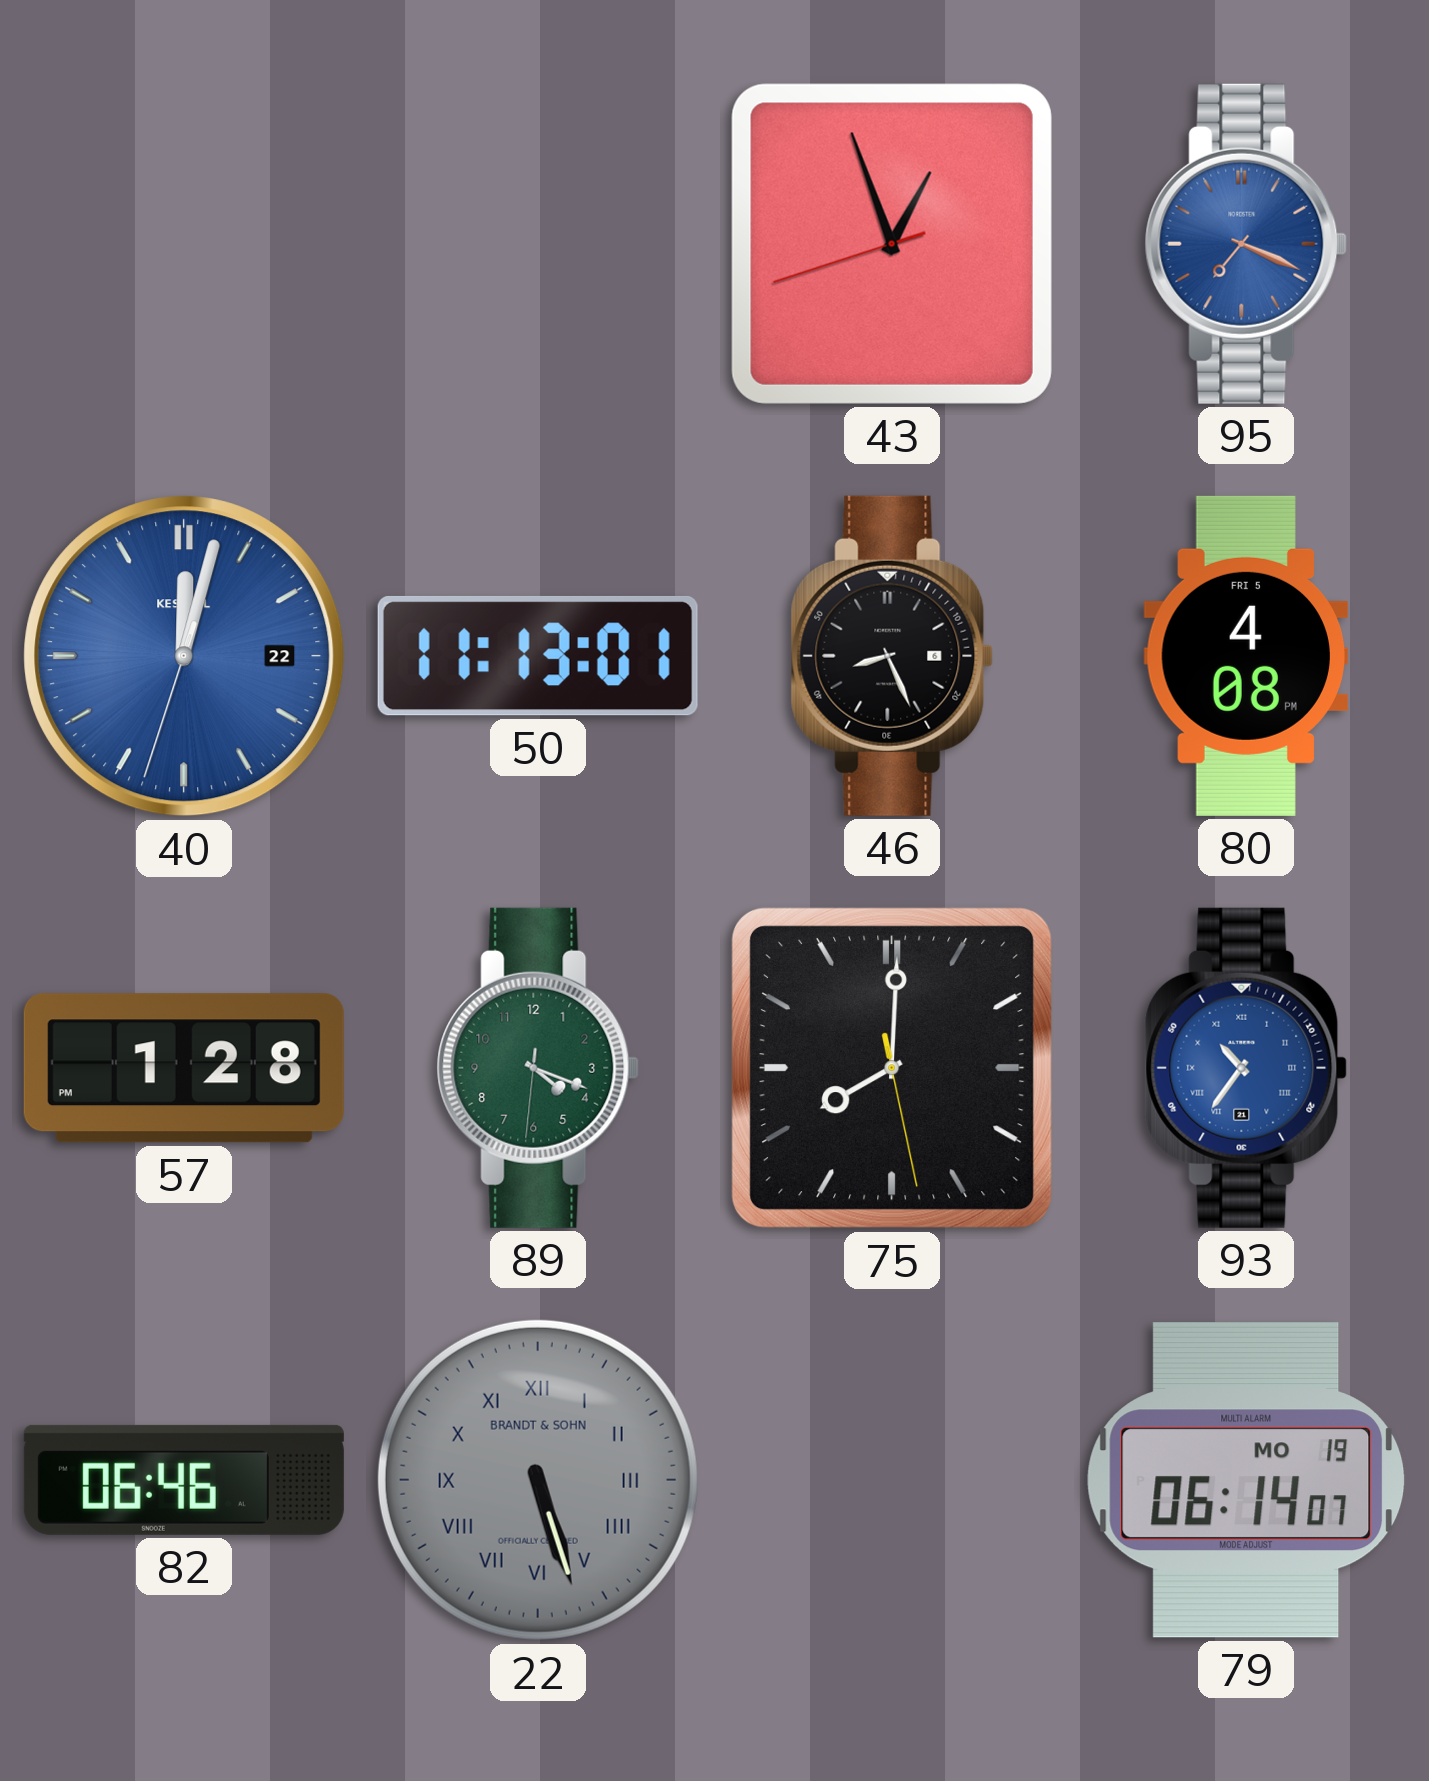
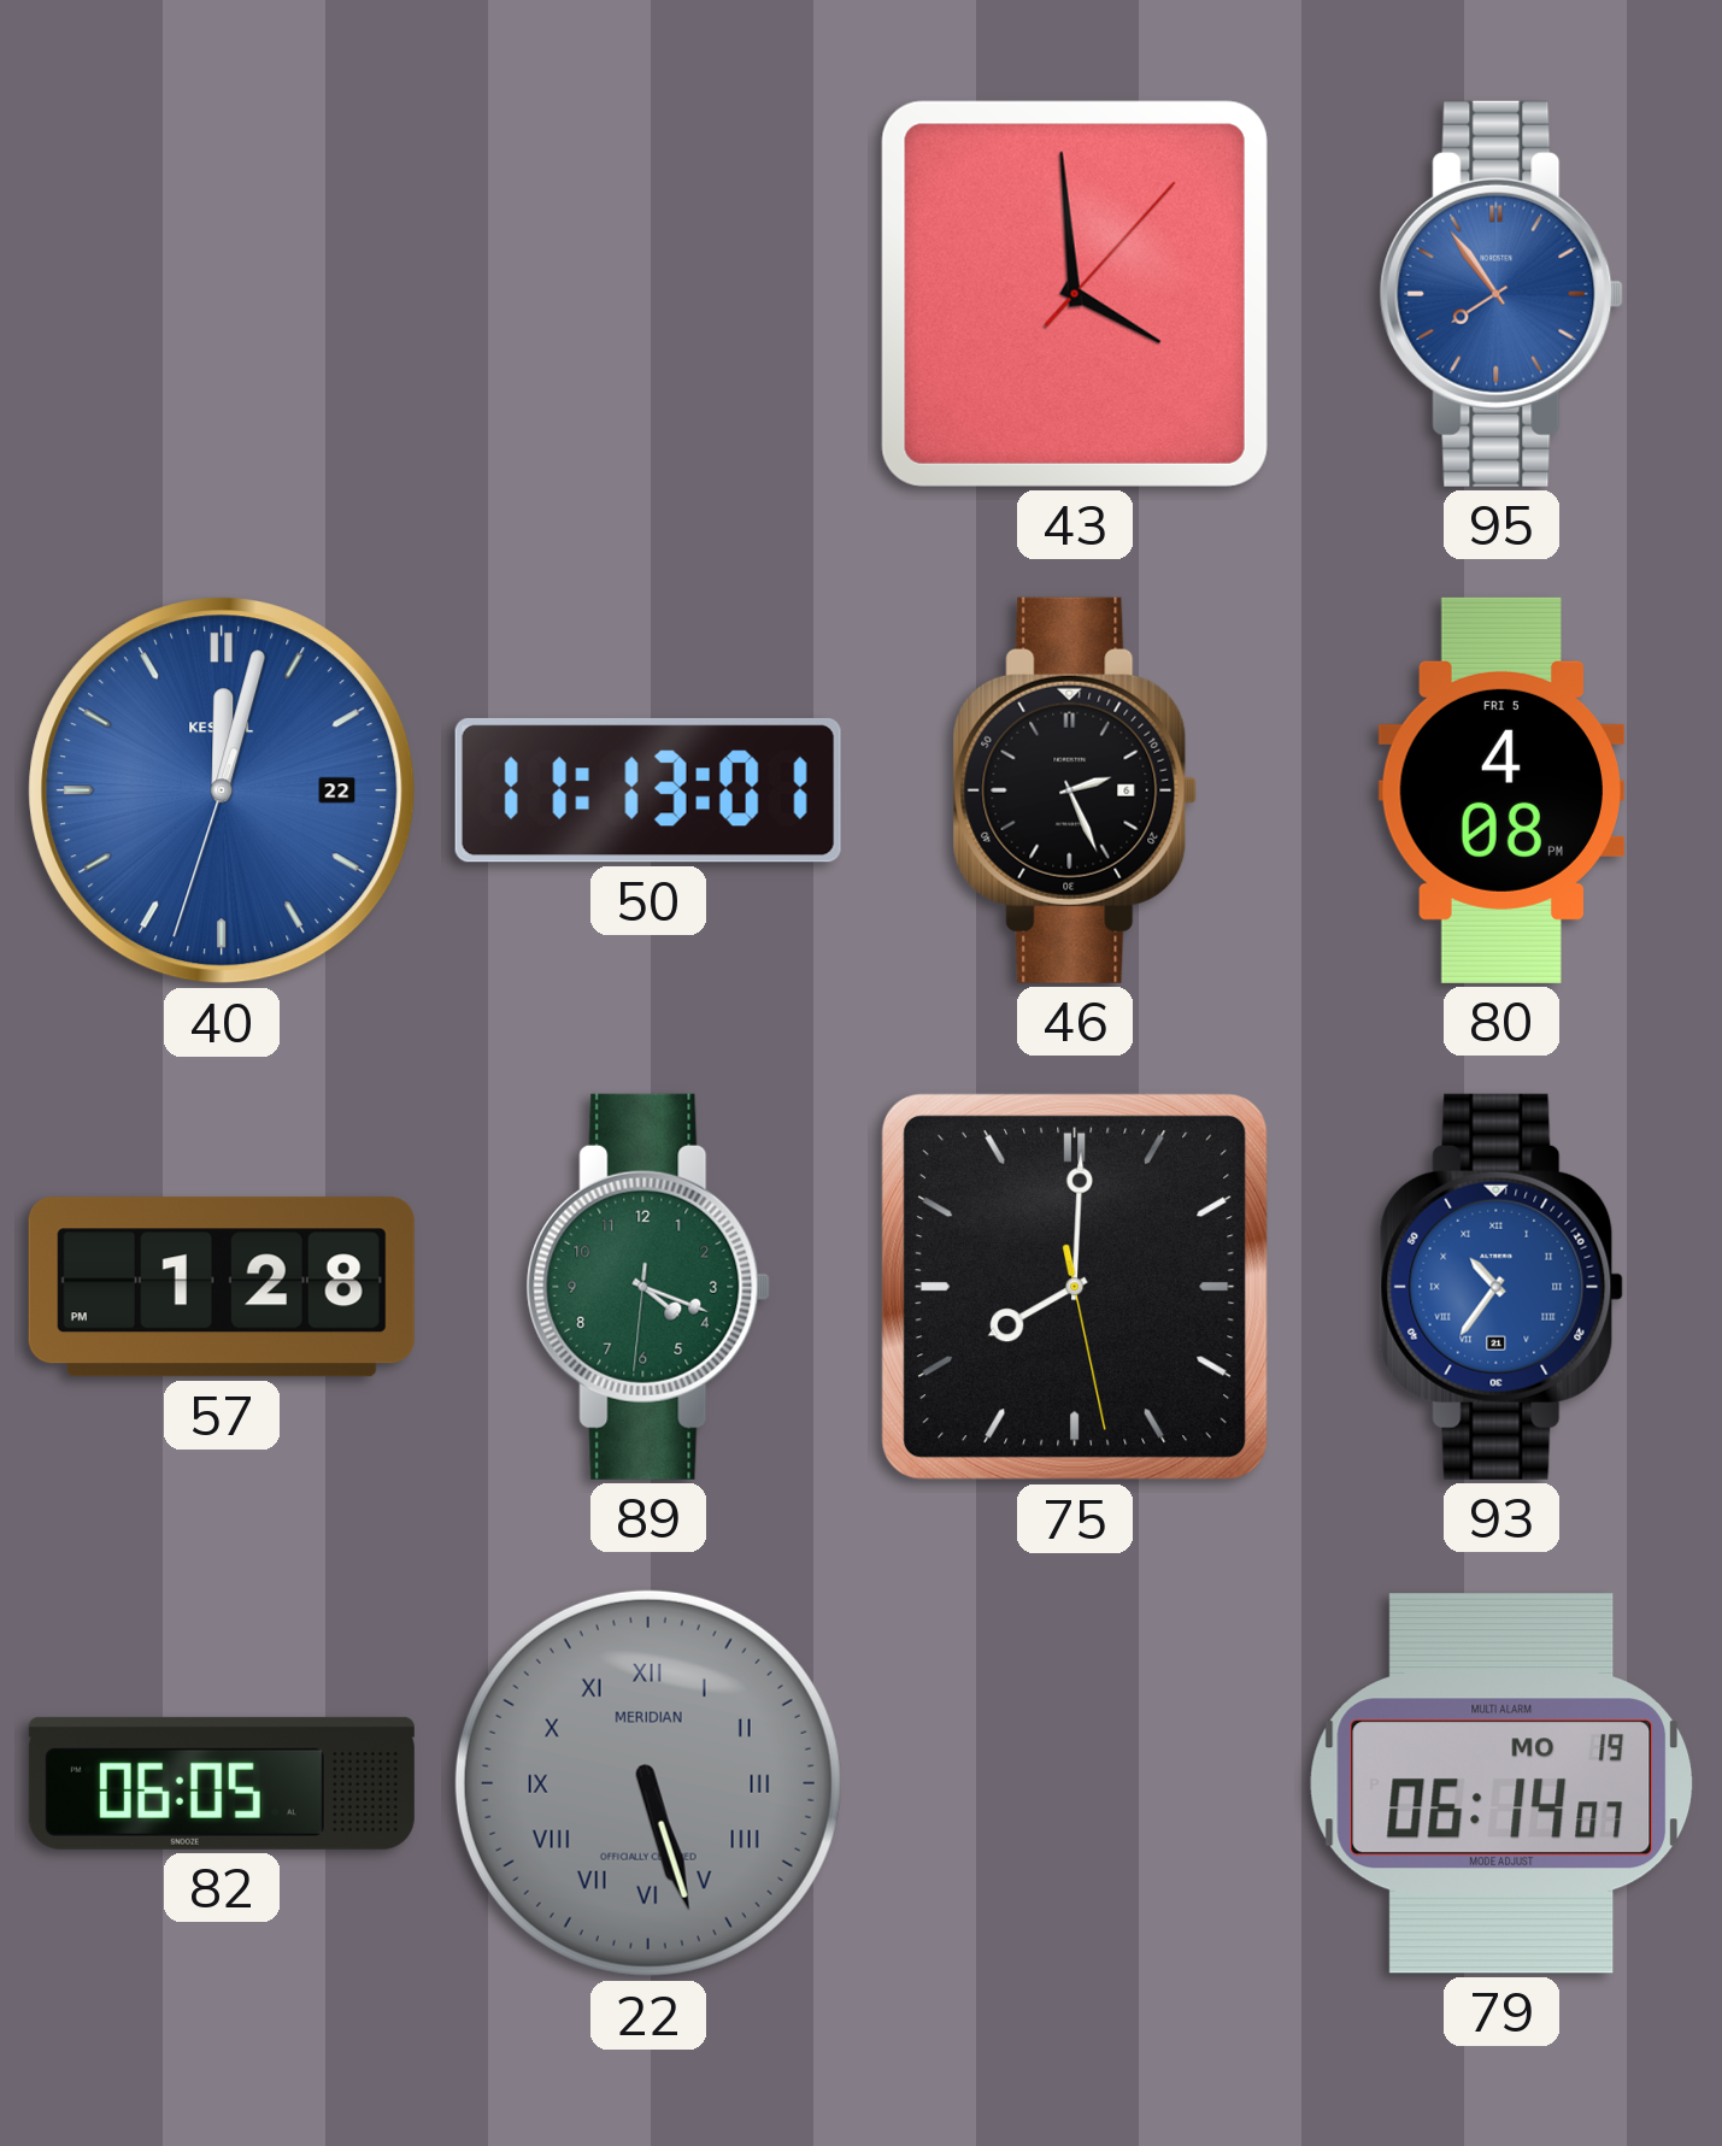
43: 12:56 -> 3:59
95: 7:19 -> 7:54
46: 8:26 -> 2:26
82: 06:46 -> 06:05
22 brand: BRANDT & SOHN -> MERIDIAN
